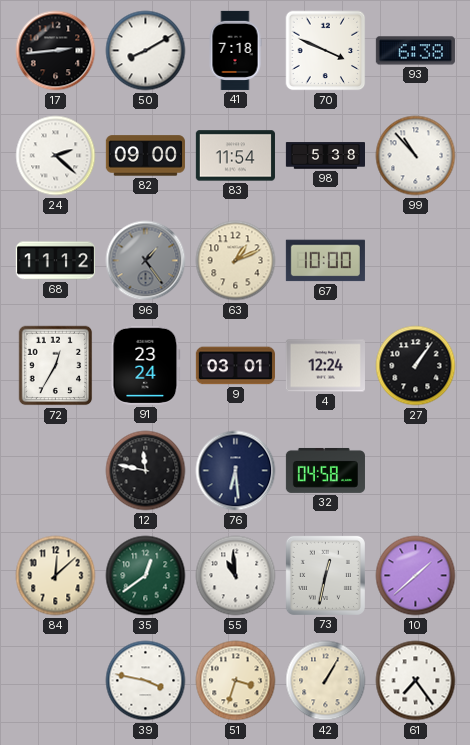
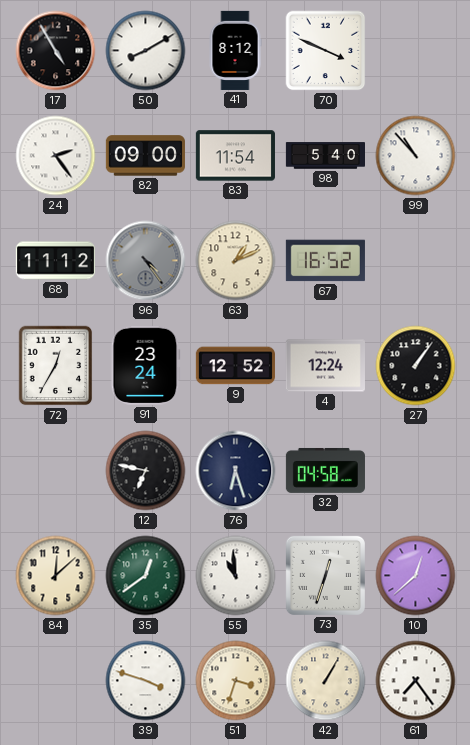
17: 2:44 -> 4:55
41: 7:18 -> 8:12
93: 6:38 -> none
24: 2:22 -> 2:24
98: 5:38 -> 5:40
96: 1:24 -> 4:24
67: 10:00 -> 16:52
9: 03:01 -> 12:52
12: 11:47 -> 6:47
76: 6:29 -> 6:27
73: 12:32 -> 12:33
10: 1:38 -> 12:38
39: 3:47 -> 3:48
